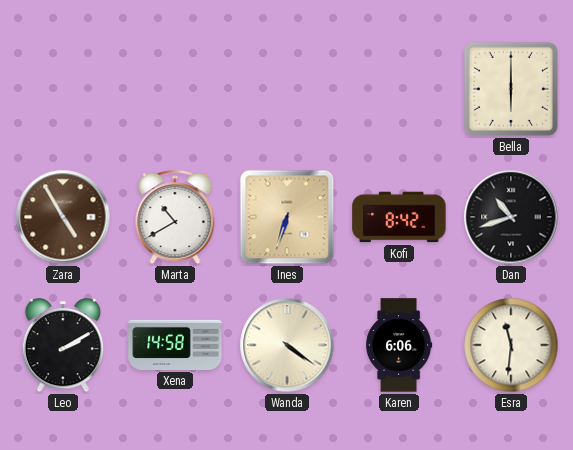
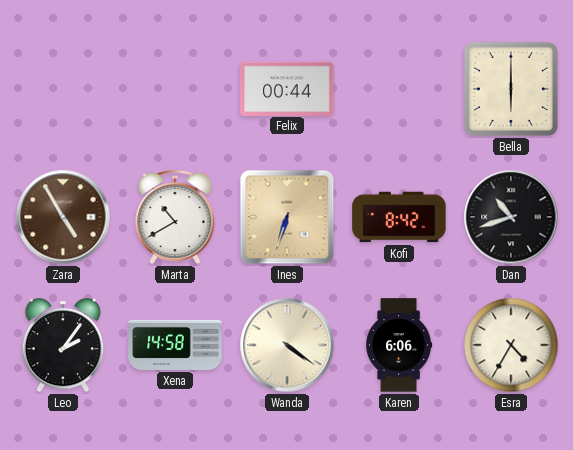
Felix: none -> 00:44
Leo: 2:10 -> 2:06
Esra: 11:31 -> 4:35
